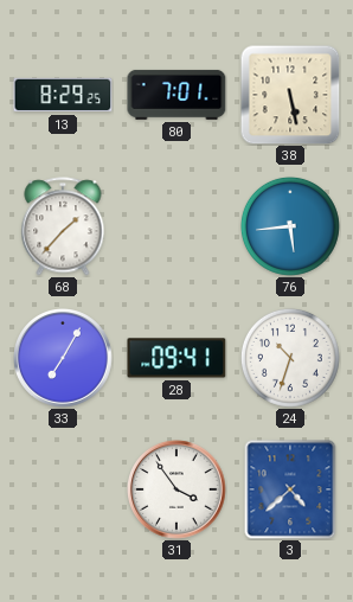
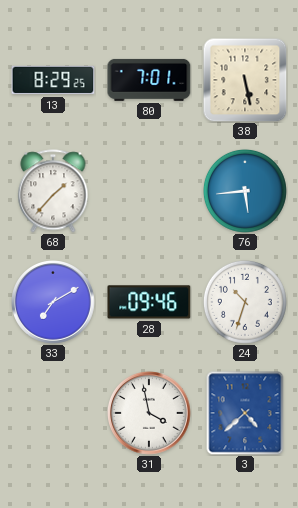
33: 7:05 -> 7:10
28: 09:41 -> 09:46
31: 3:54 -> 3:58
